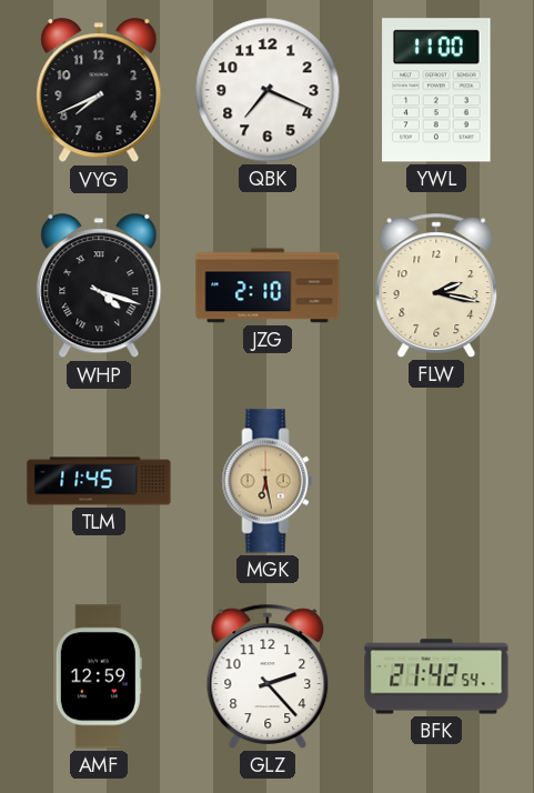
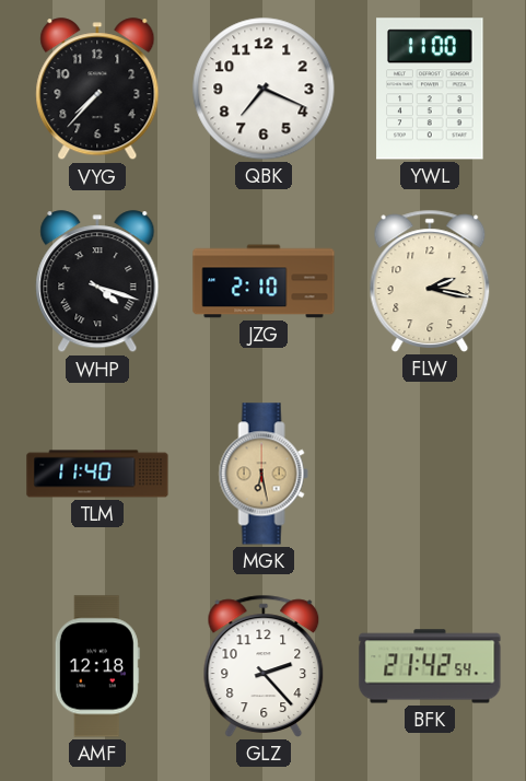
VYG: 7:41 -> 7:37
TLM: 11:45 -> 11:40
AMF: 12:59 -> 12:18
